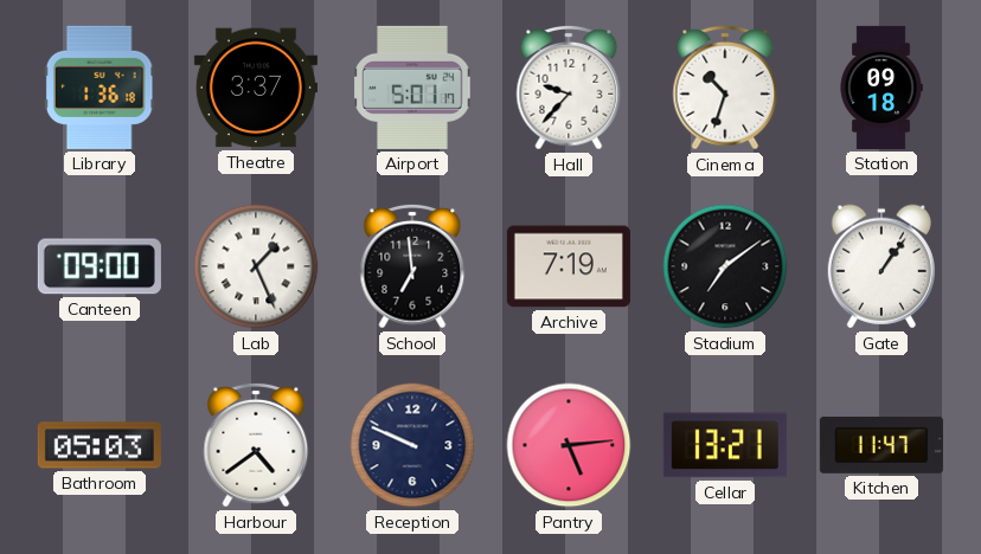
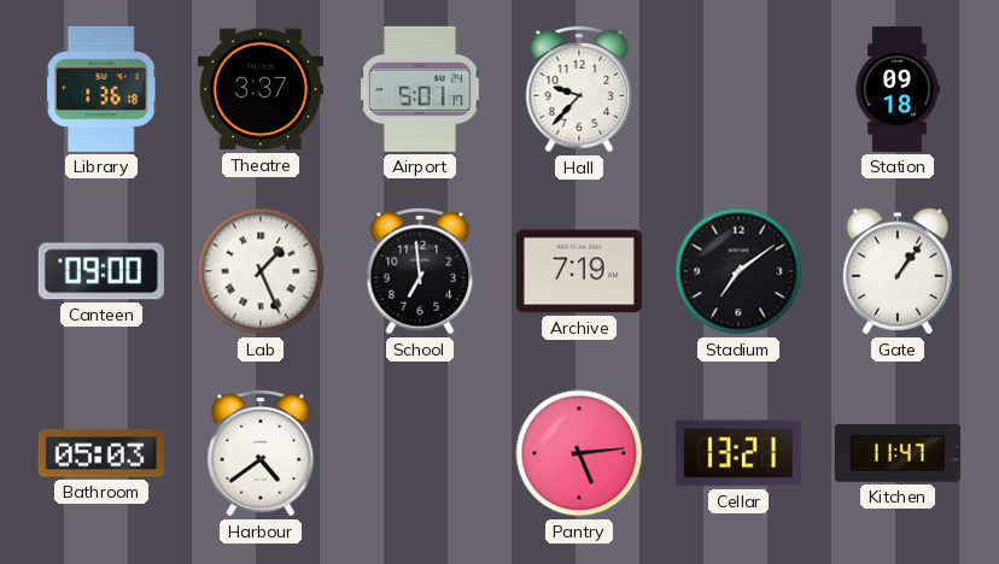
Cinema: 10:33 -> none
Reception: 9:49 -> none
